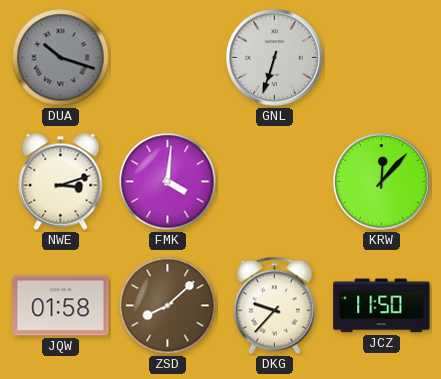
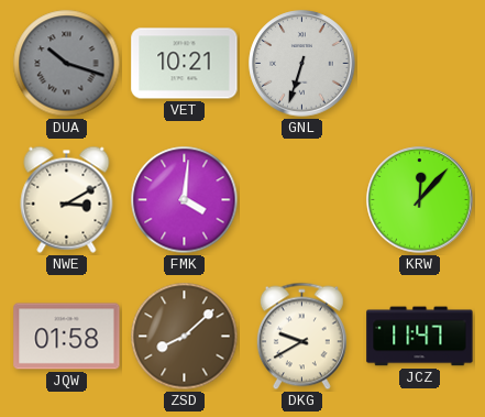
VET: none -> 10:21
NWE: 3:12 -> 3:10
DKG: 9:37 -> 9:40
JCZ: 11:50 -> 11:47
